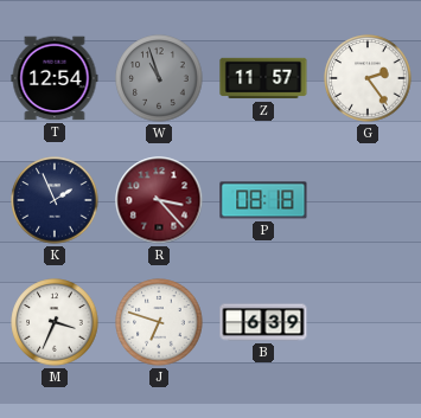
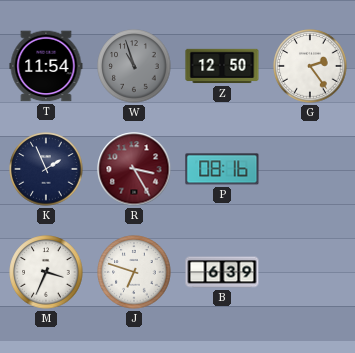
T: 12:54 -> 11:54
Z: 11:57 -> 12:50
R: 3:23 -> 3:25
P: 08:18 -> 08:16
